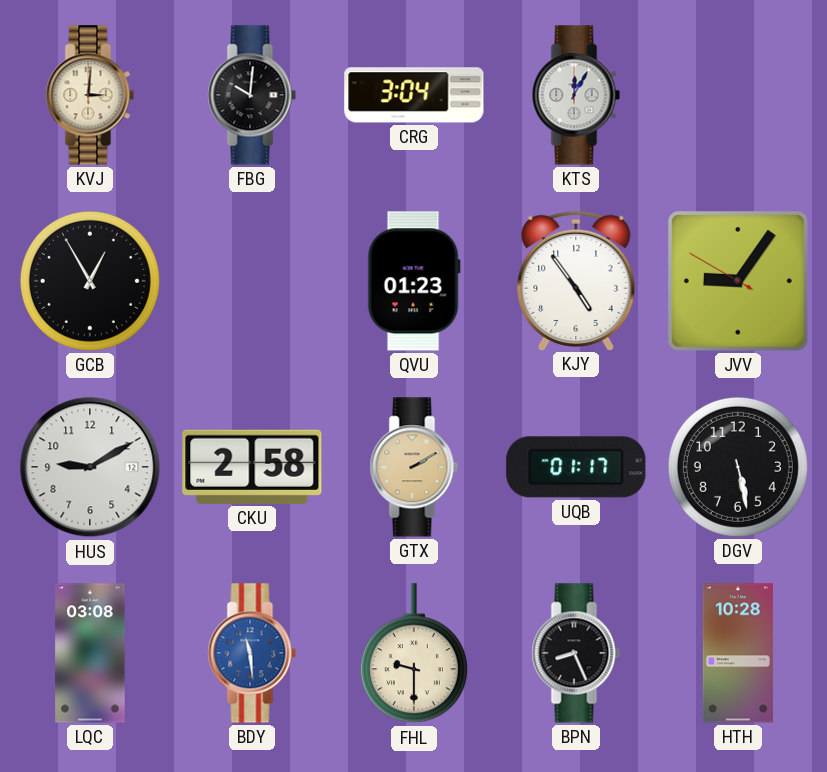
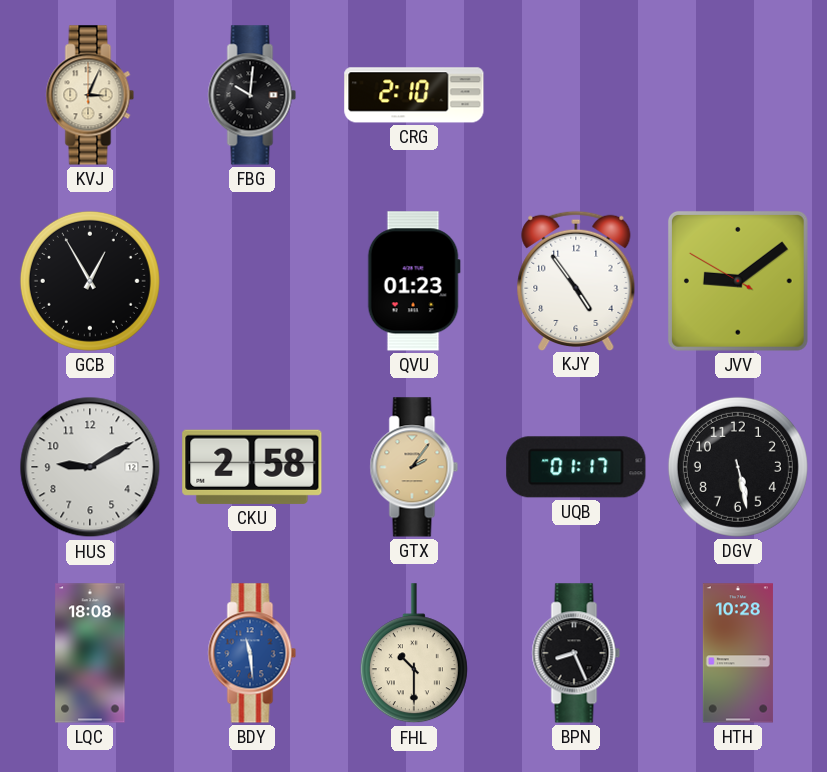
KVJ: 3:01 -> 3:04
CRG: 3:04 -> 2:10
KTS: 12:05 -> none
JVV: 9:05 -> 9:08
GTX: 2:10 -> 2:06
LQC: 03:08 -> 18:08
FHL: 9:30 -> 10:30
